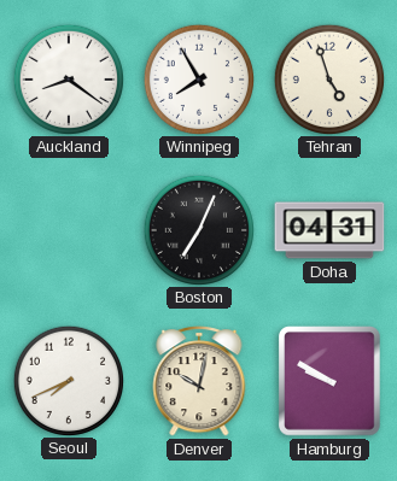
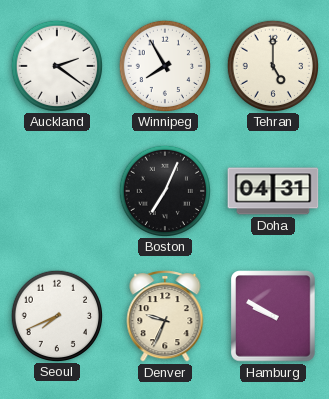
Auckland: 8:21 -> 2:21
Tehran: 4:57 -> 5:00
Denver: 10:02 -> 9:34
